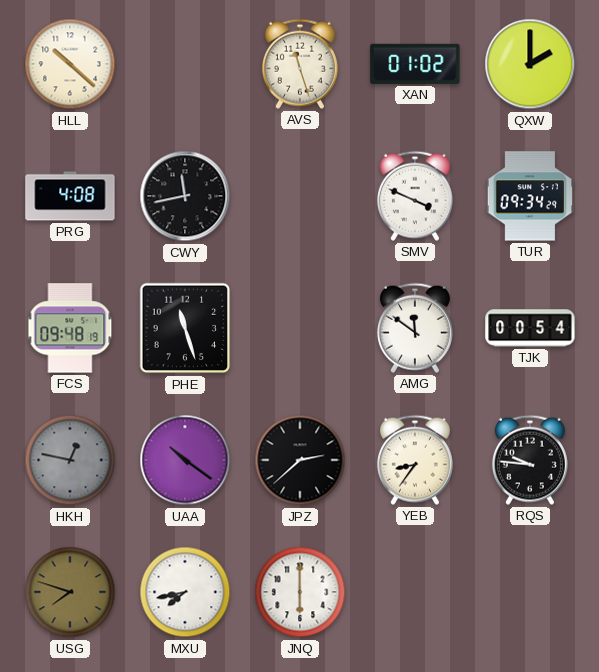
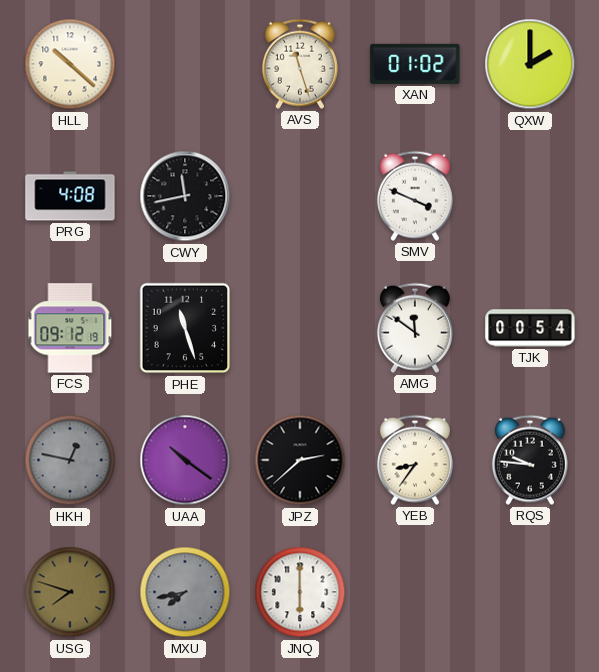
TUR: 09:34 -> none
FCS: 09:48 -> 09:12
MXU dial: white -> grey
